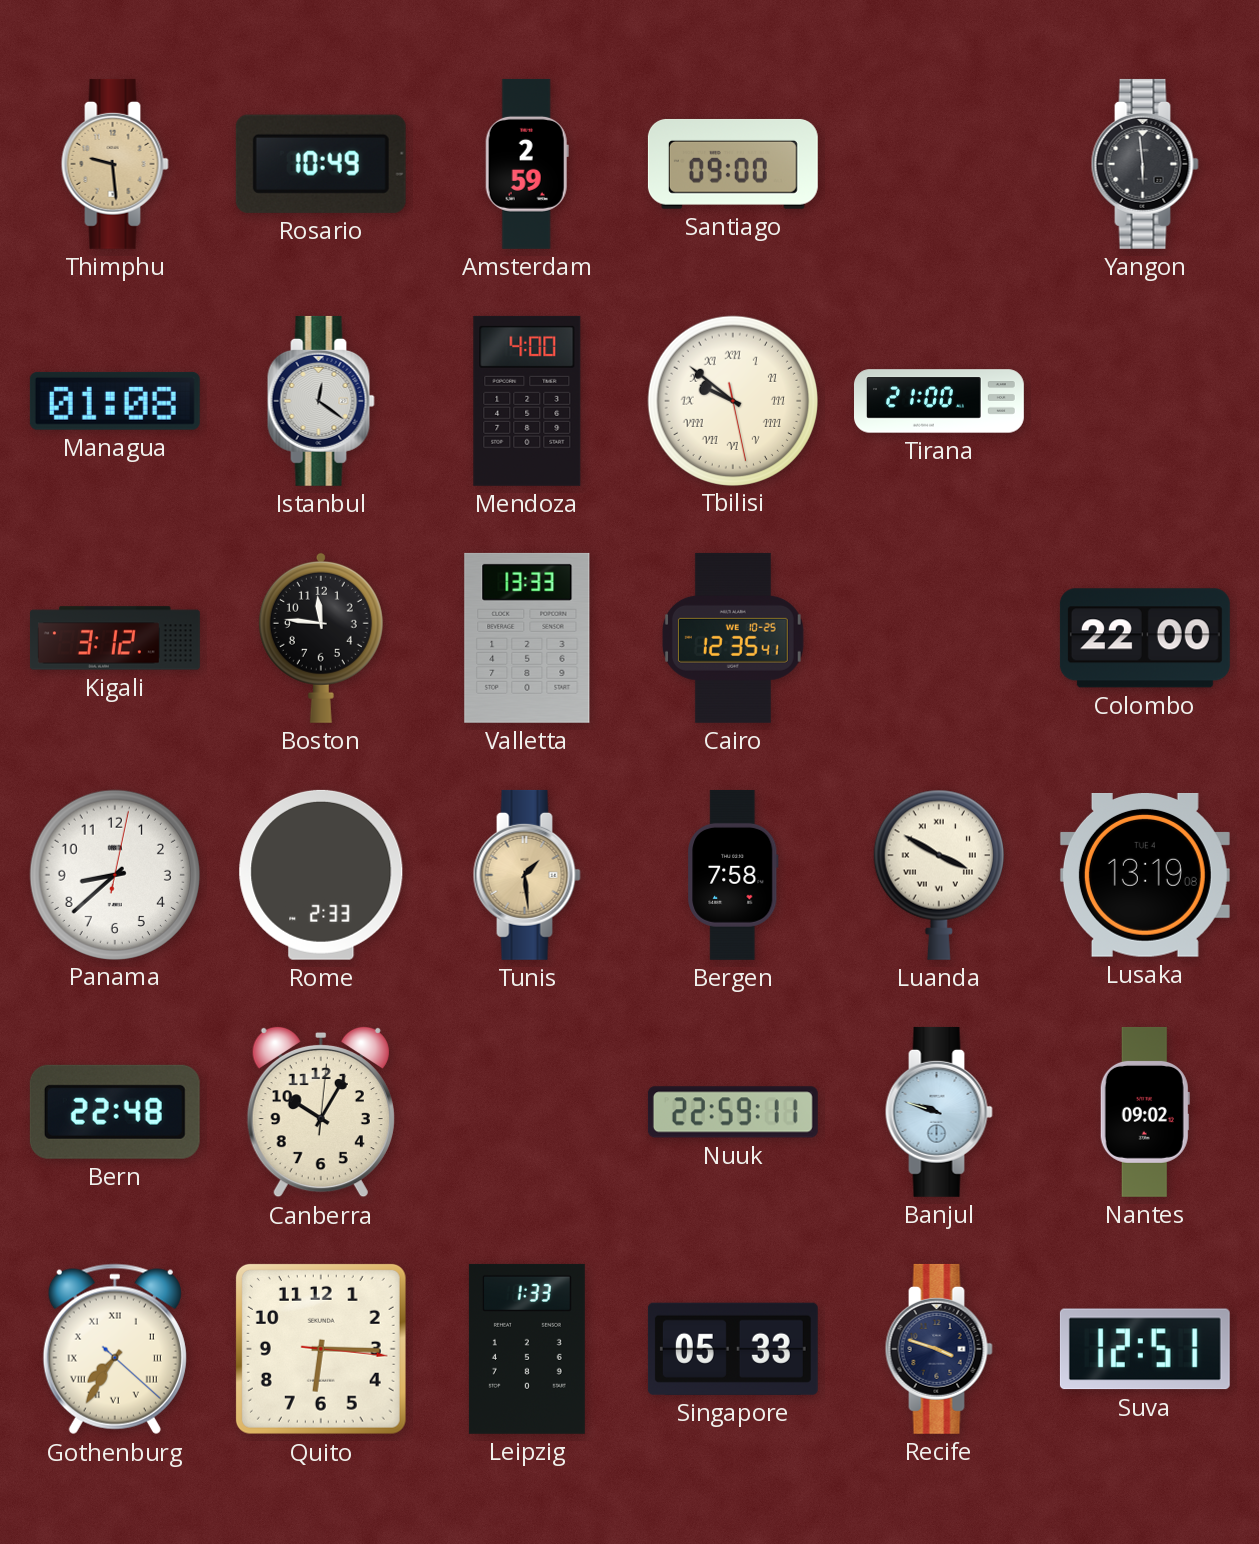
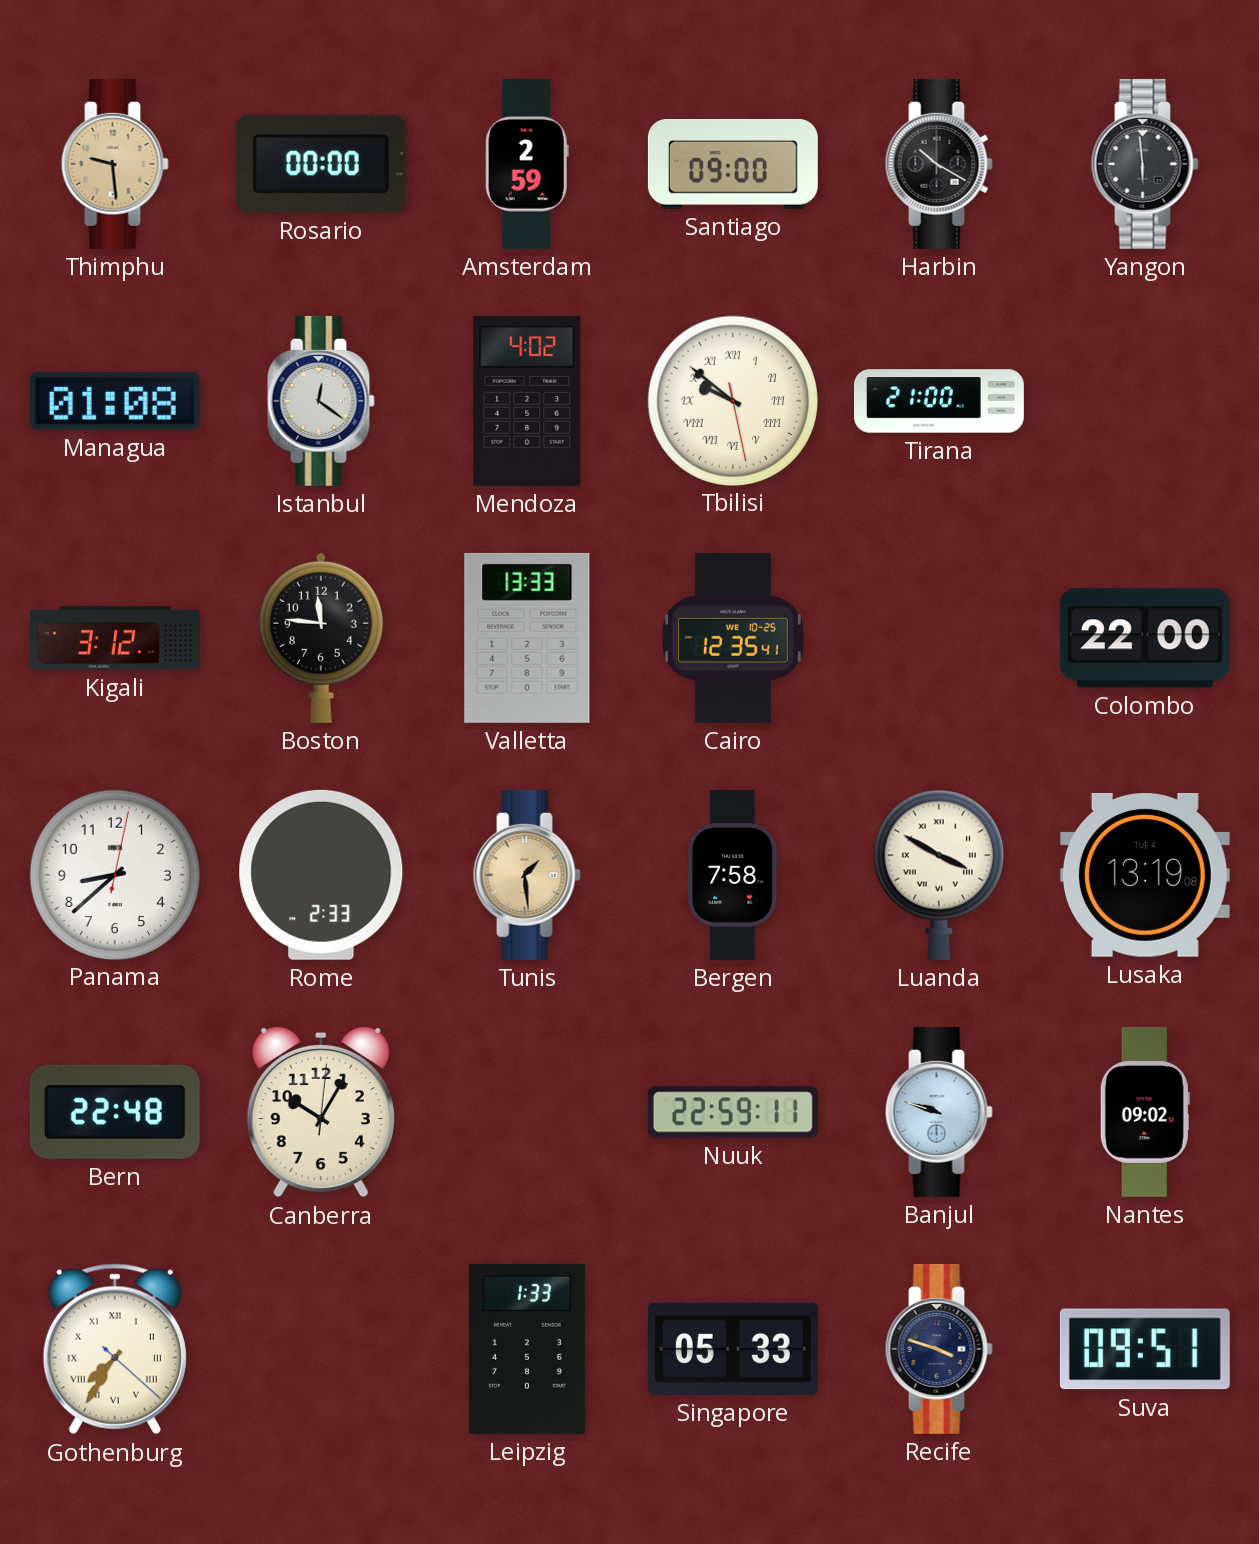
Rosario: 10:49 -> 00:00
Harbin: none -> 10:20
Mendoza: 4:00 -> 4:02
Quito: 6:15 -> none
Suva: 12:51 -> 09:51
